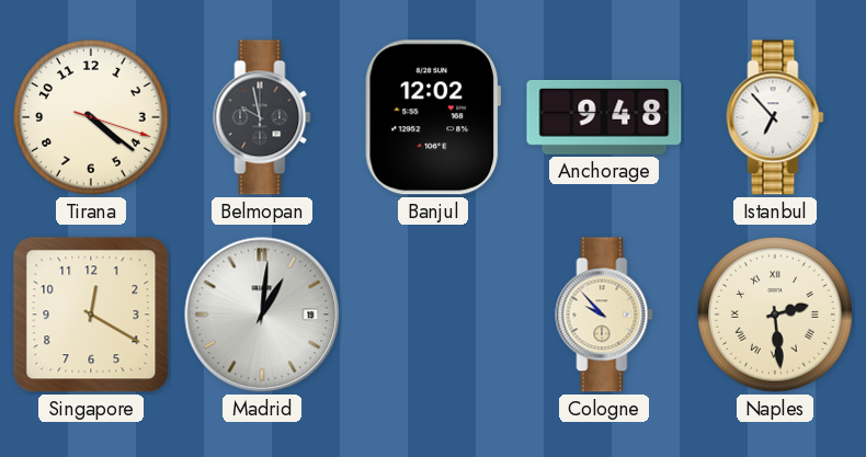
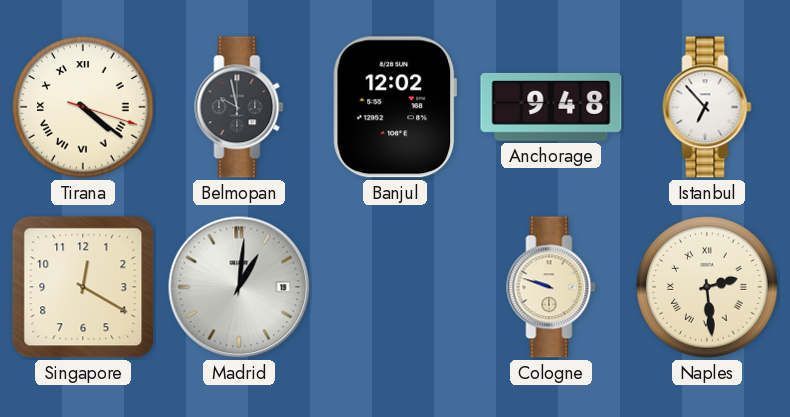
Tirana numerals: Arabic -> Roman
Cologne: 9:53 -> 9:48
